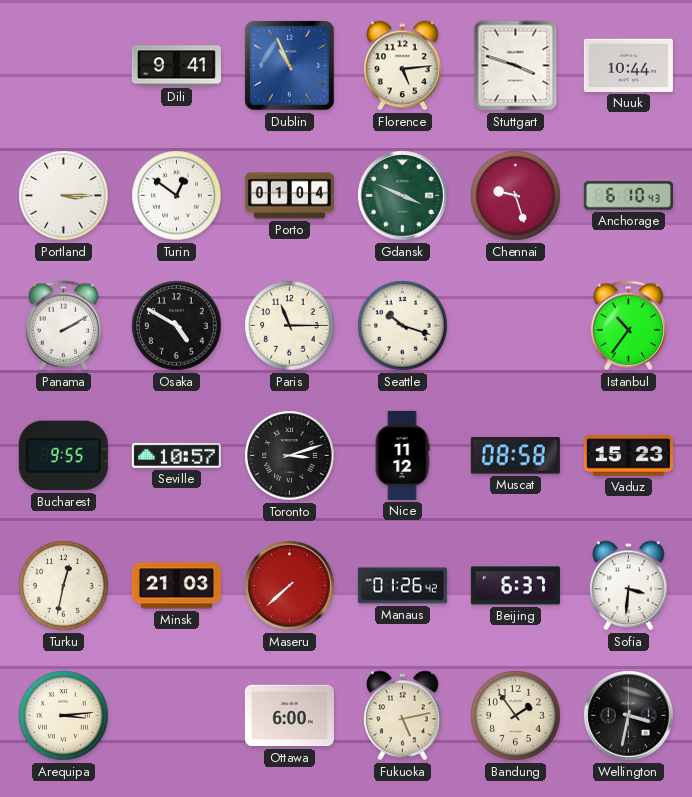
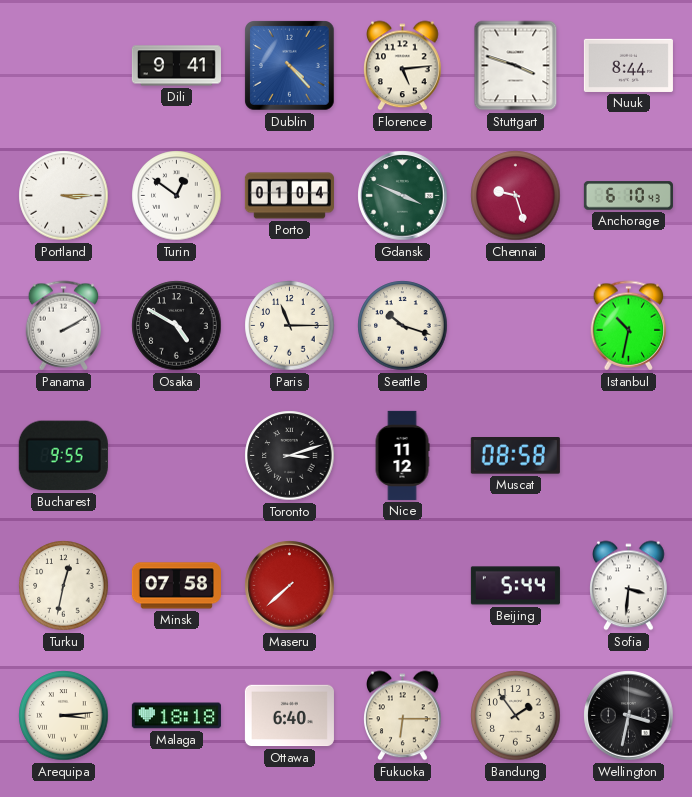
Dublin: 10:56 -> 4:23
Nuuk: 10:44 -> 8:44
Istanbul: 10:36 -> 10:32
Seville: 10:57 -> none
Vaduz: 15:23 -> none
Minsk: 21:03 -> 07:58
Manaus: 01:26 -> none
Beijing: 6:37 -> 5:44
Malaga: none -> 18:18
Ottawa: 6:00 -> 6:40
Fukuoka: 5:13 -> 6:15
